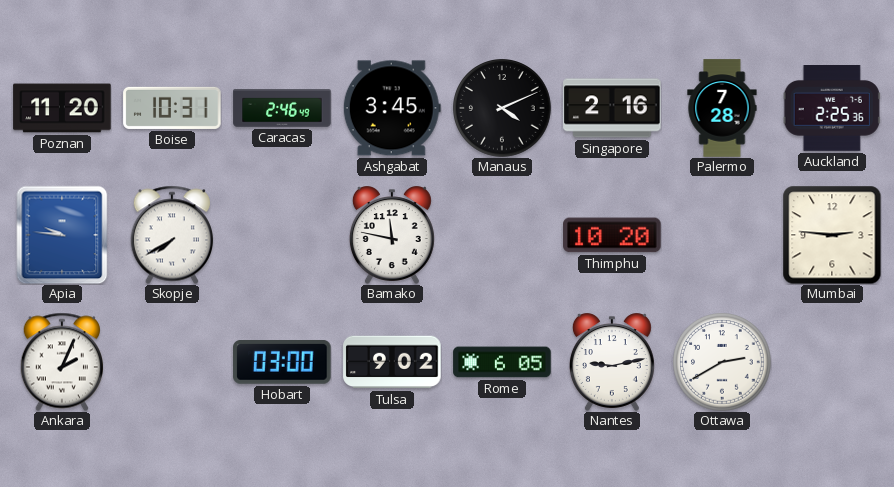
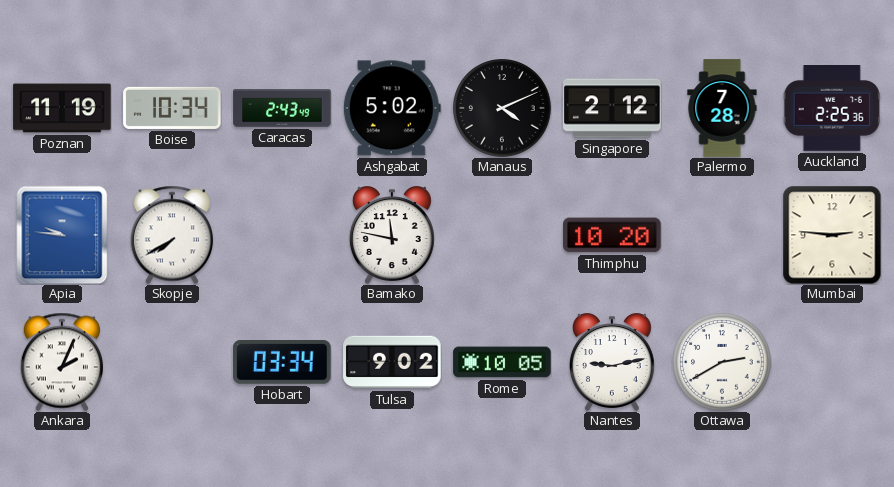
Poznan: 11:20 -> 11:19
Boise: 10:31 -> 10:34
Caracas: 2:46 -> 2:43
Ashgabat: 3:45 -> 5:02
Singapore: 2:16 -> 2:12
Hobart: 03:00 -> 03:34
Rome: 6:05 -> 10:05
